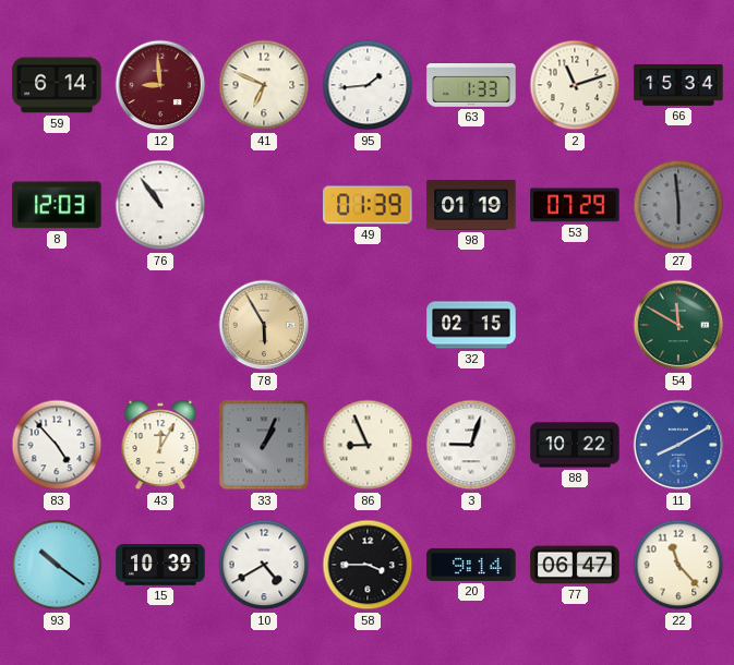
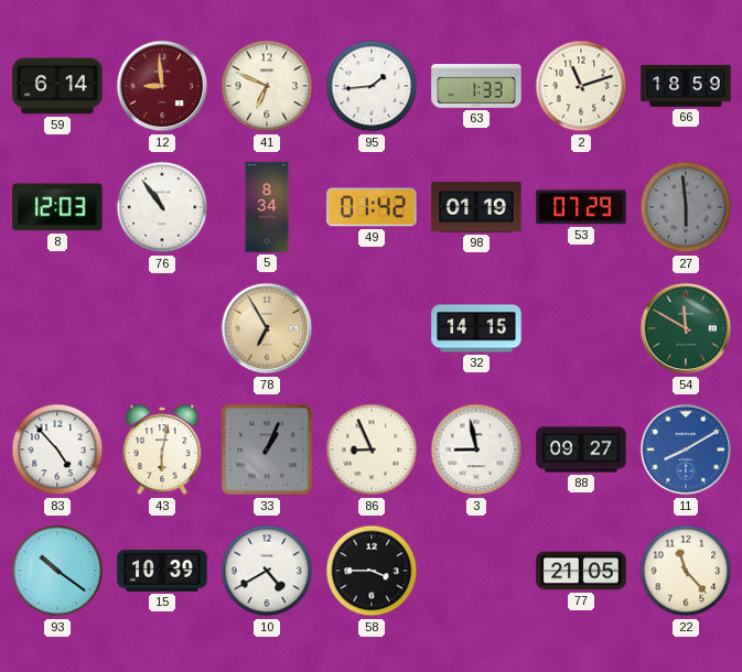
66: 15:34 -> 18:59
5: none -> 8:34
49: 01:39 -> 01:42
78: 5:55 -> 6:55
32: 02:15 -> 14:15
43: 12:05 -> 6:02
3: 9:03 -> 8:58
88: 10:22 -> 09:27
20: 9:14 -> none
77: 06:47 -> 21:05
